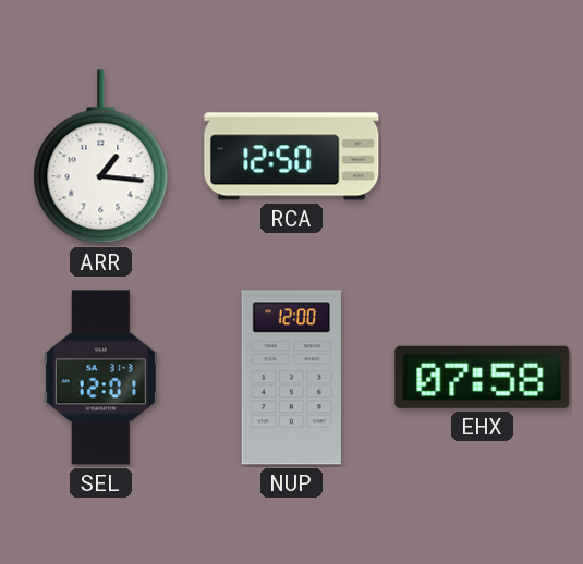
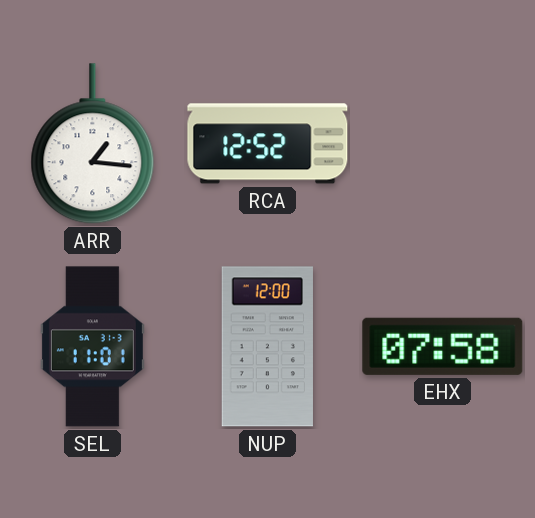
RCA: 12:50 -> 12:52
SEL: 12:01 -> 11:01
